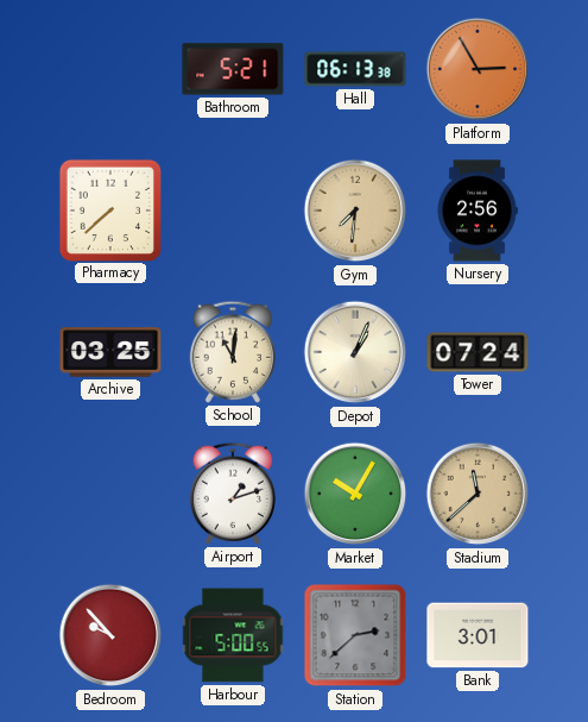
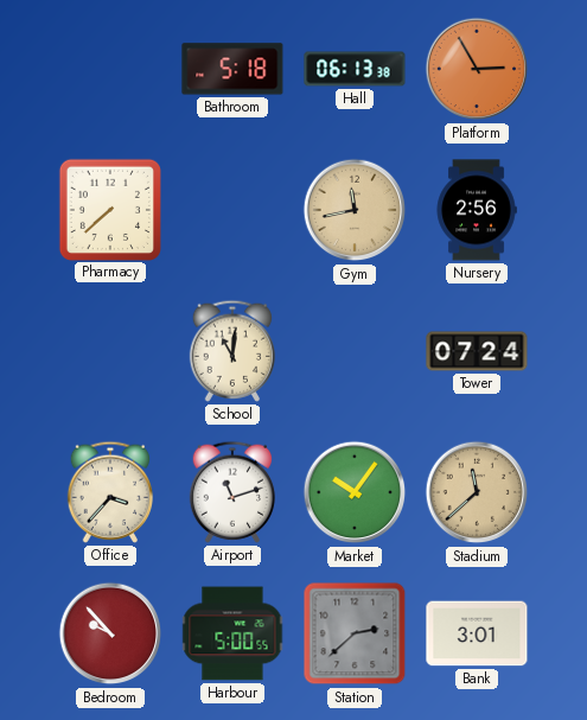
Bathroom: 5:21 -> 5:18
Gym: 7:31 -> 11:43
Archive: 03:25 -> none
Depot: 1:04 -> none
Office: none -> 3:37
Airport: 1:12 -> 11:12
Market: 10:05 -> 10:06
